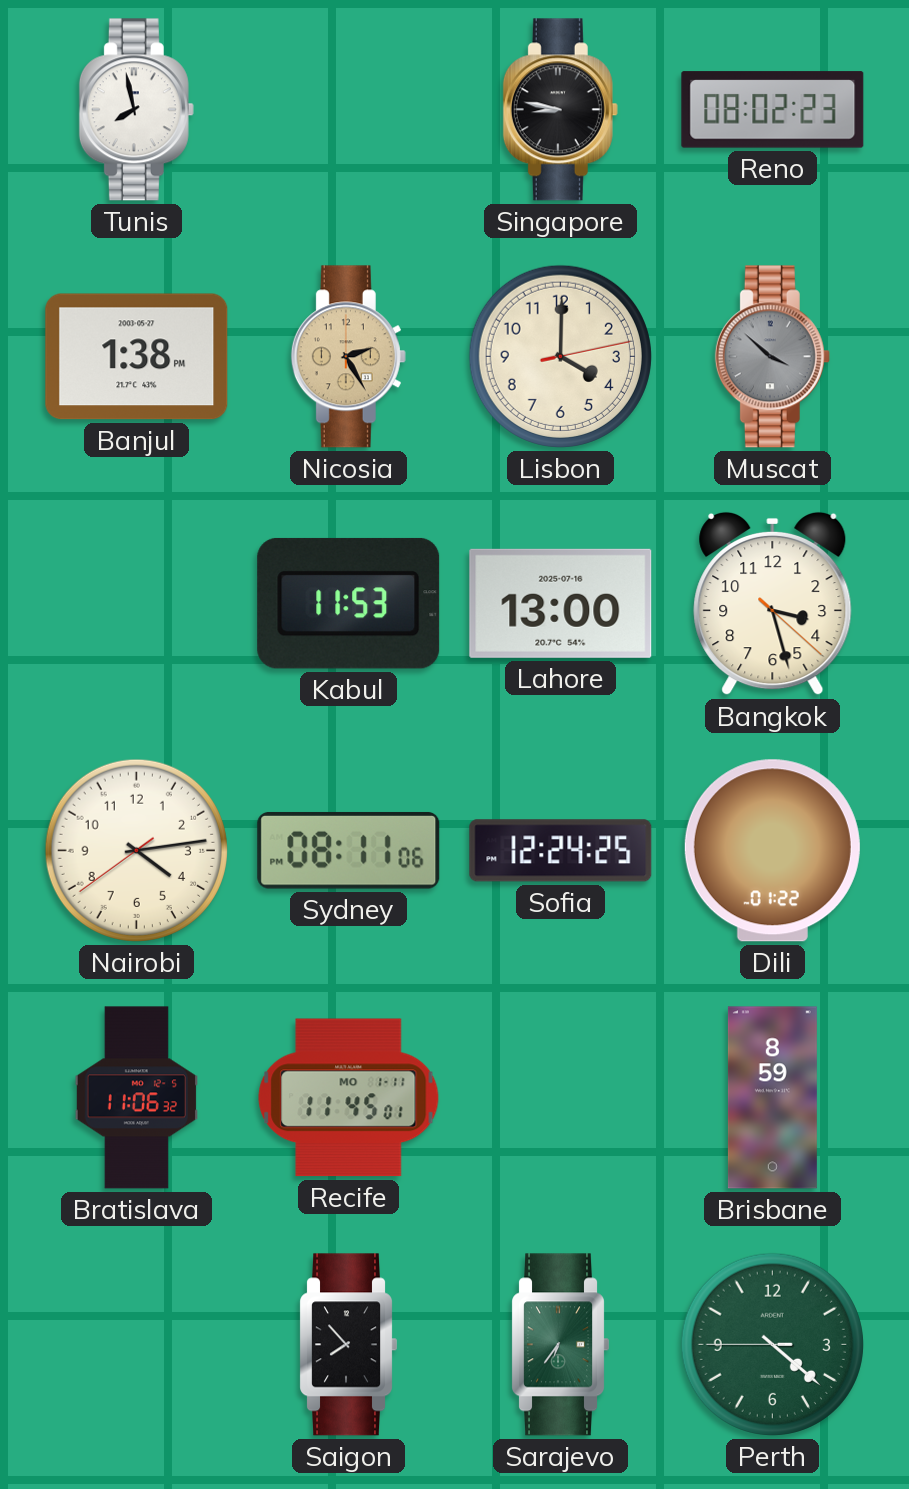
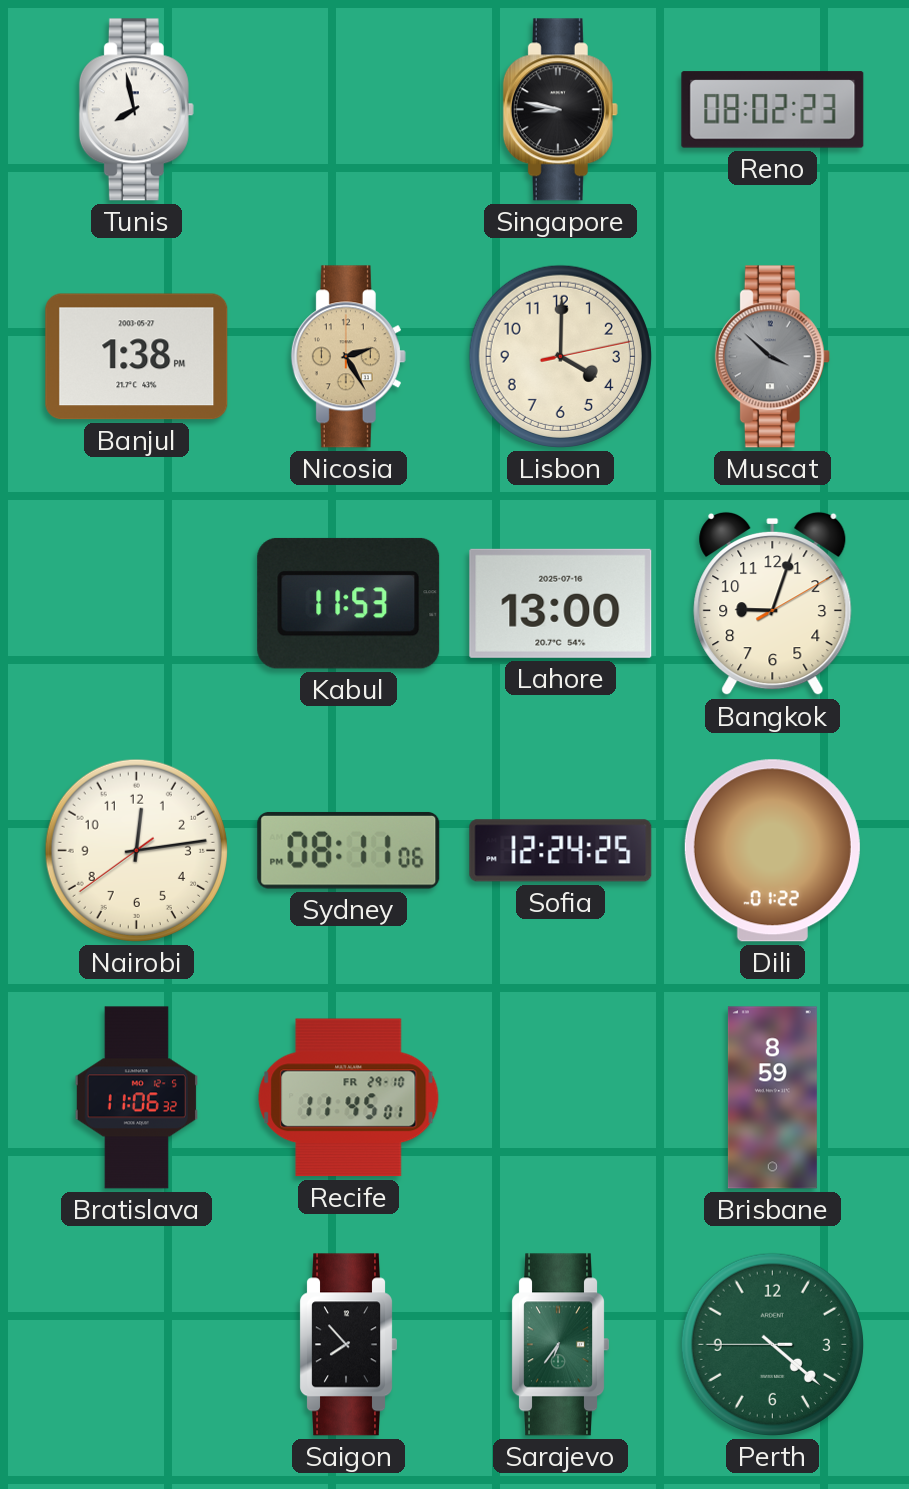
Bangkok: 3:27 -> 9:03
Nairobi: 4:13 -> 12:13
Recife date: MO 1-11 -> FR 29-10
